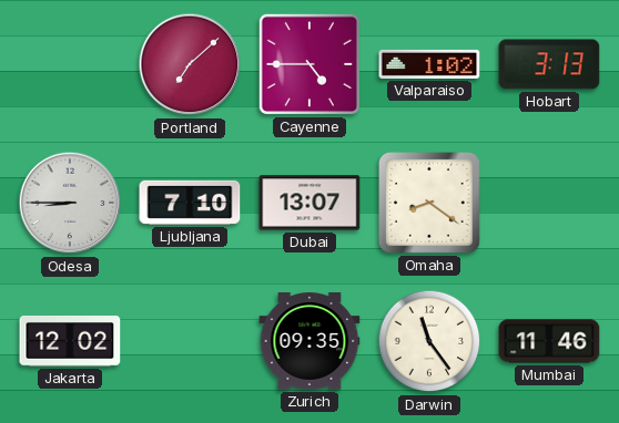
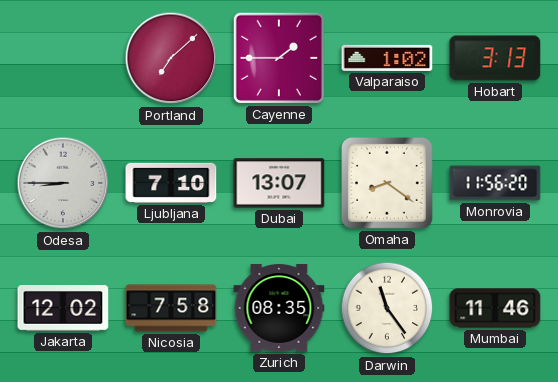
Cayenne: 4:45 -> 1:45
Monrovia: none -> 11:56
Nicosia: none -> 7:58
Zurich: 09:35 -> 08:35
